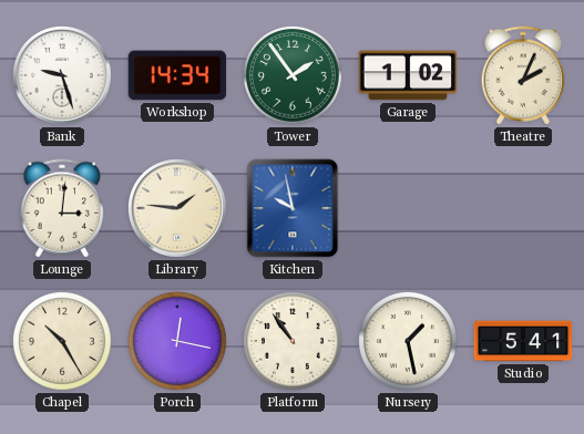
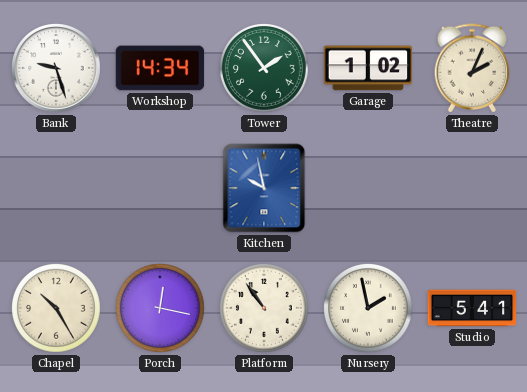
Lounge: 3:01 -> none
Library: 1:46 -> none
Nursery: 1:28 -> 1:58
